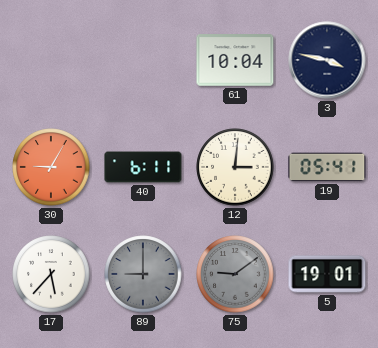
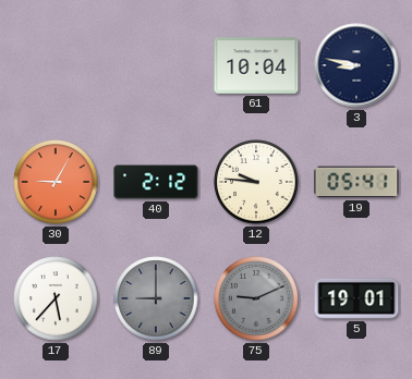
3: 3:47 -> 8:47
40: 6:11 -> 2:12
12: 3:01 -> 9:46
75: 9:09 -> 9:11
